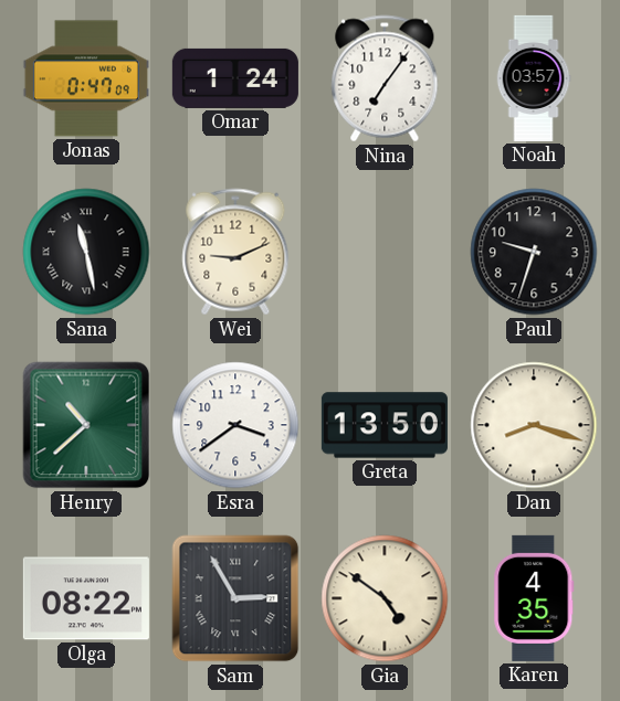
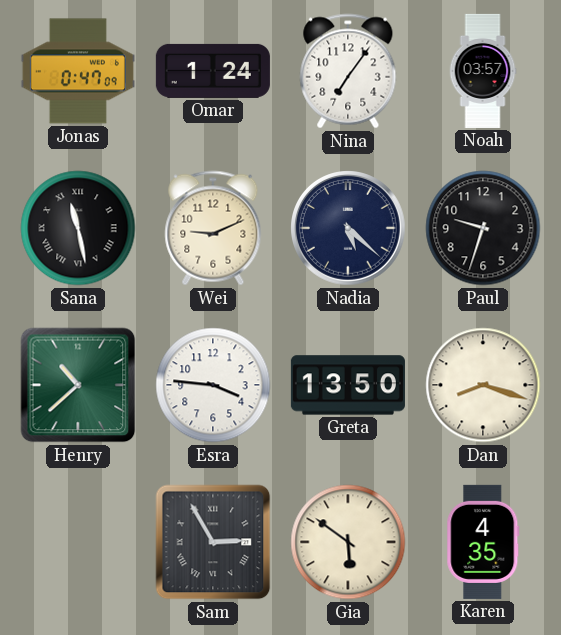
Nadia: none -> 5:22
Esra: 3:39 -> 3:46
Olga: 08:22 -> none
Gia: 4:51 -> 5:51
